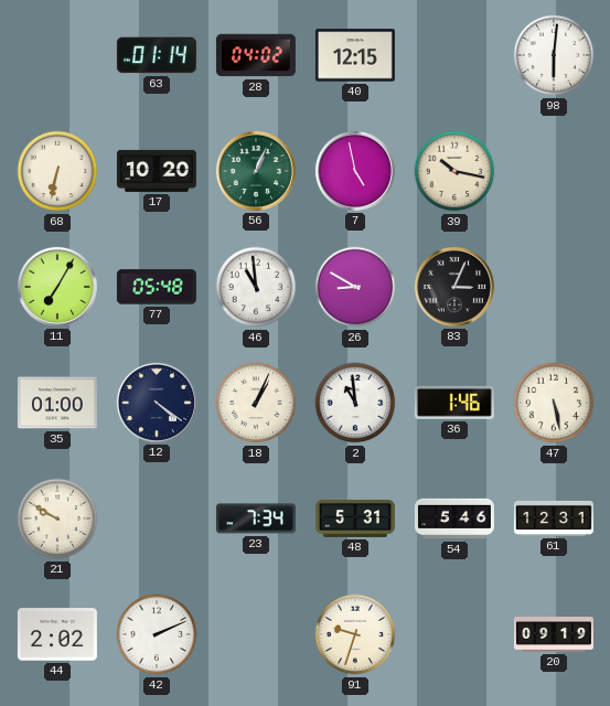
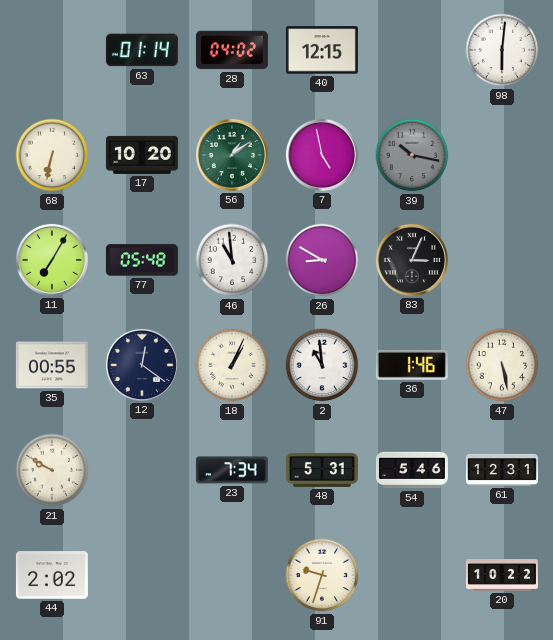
56: 1:04 -> 1:09
39 dial: cream -> grey
35: 01:00 -> 00:55
12: 4:21 -> 12:21
42: 2:11 -> none
20: 09:19 -> 10:22
